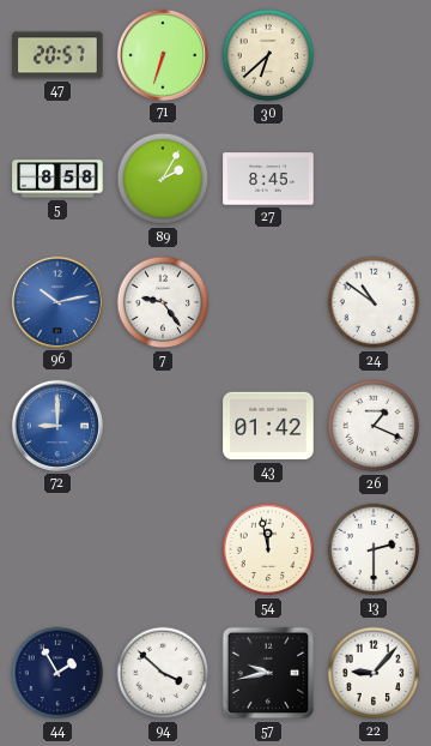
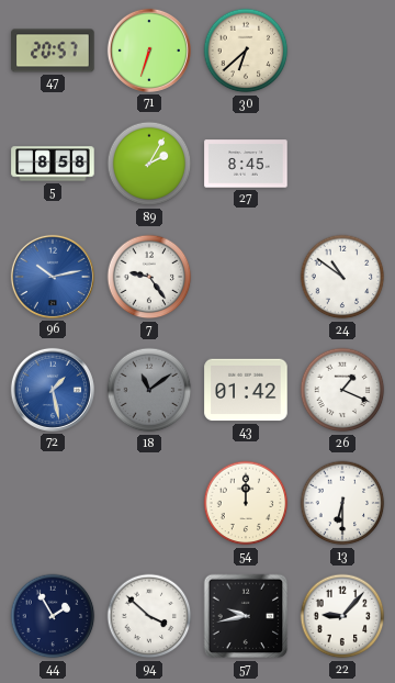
72: 9:00 -> 1:28
18: none -> 11:09
54: 11:58 -> 12:00
13: 2:30 -> 6:30
